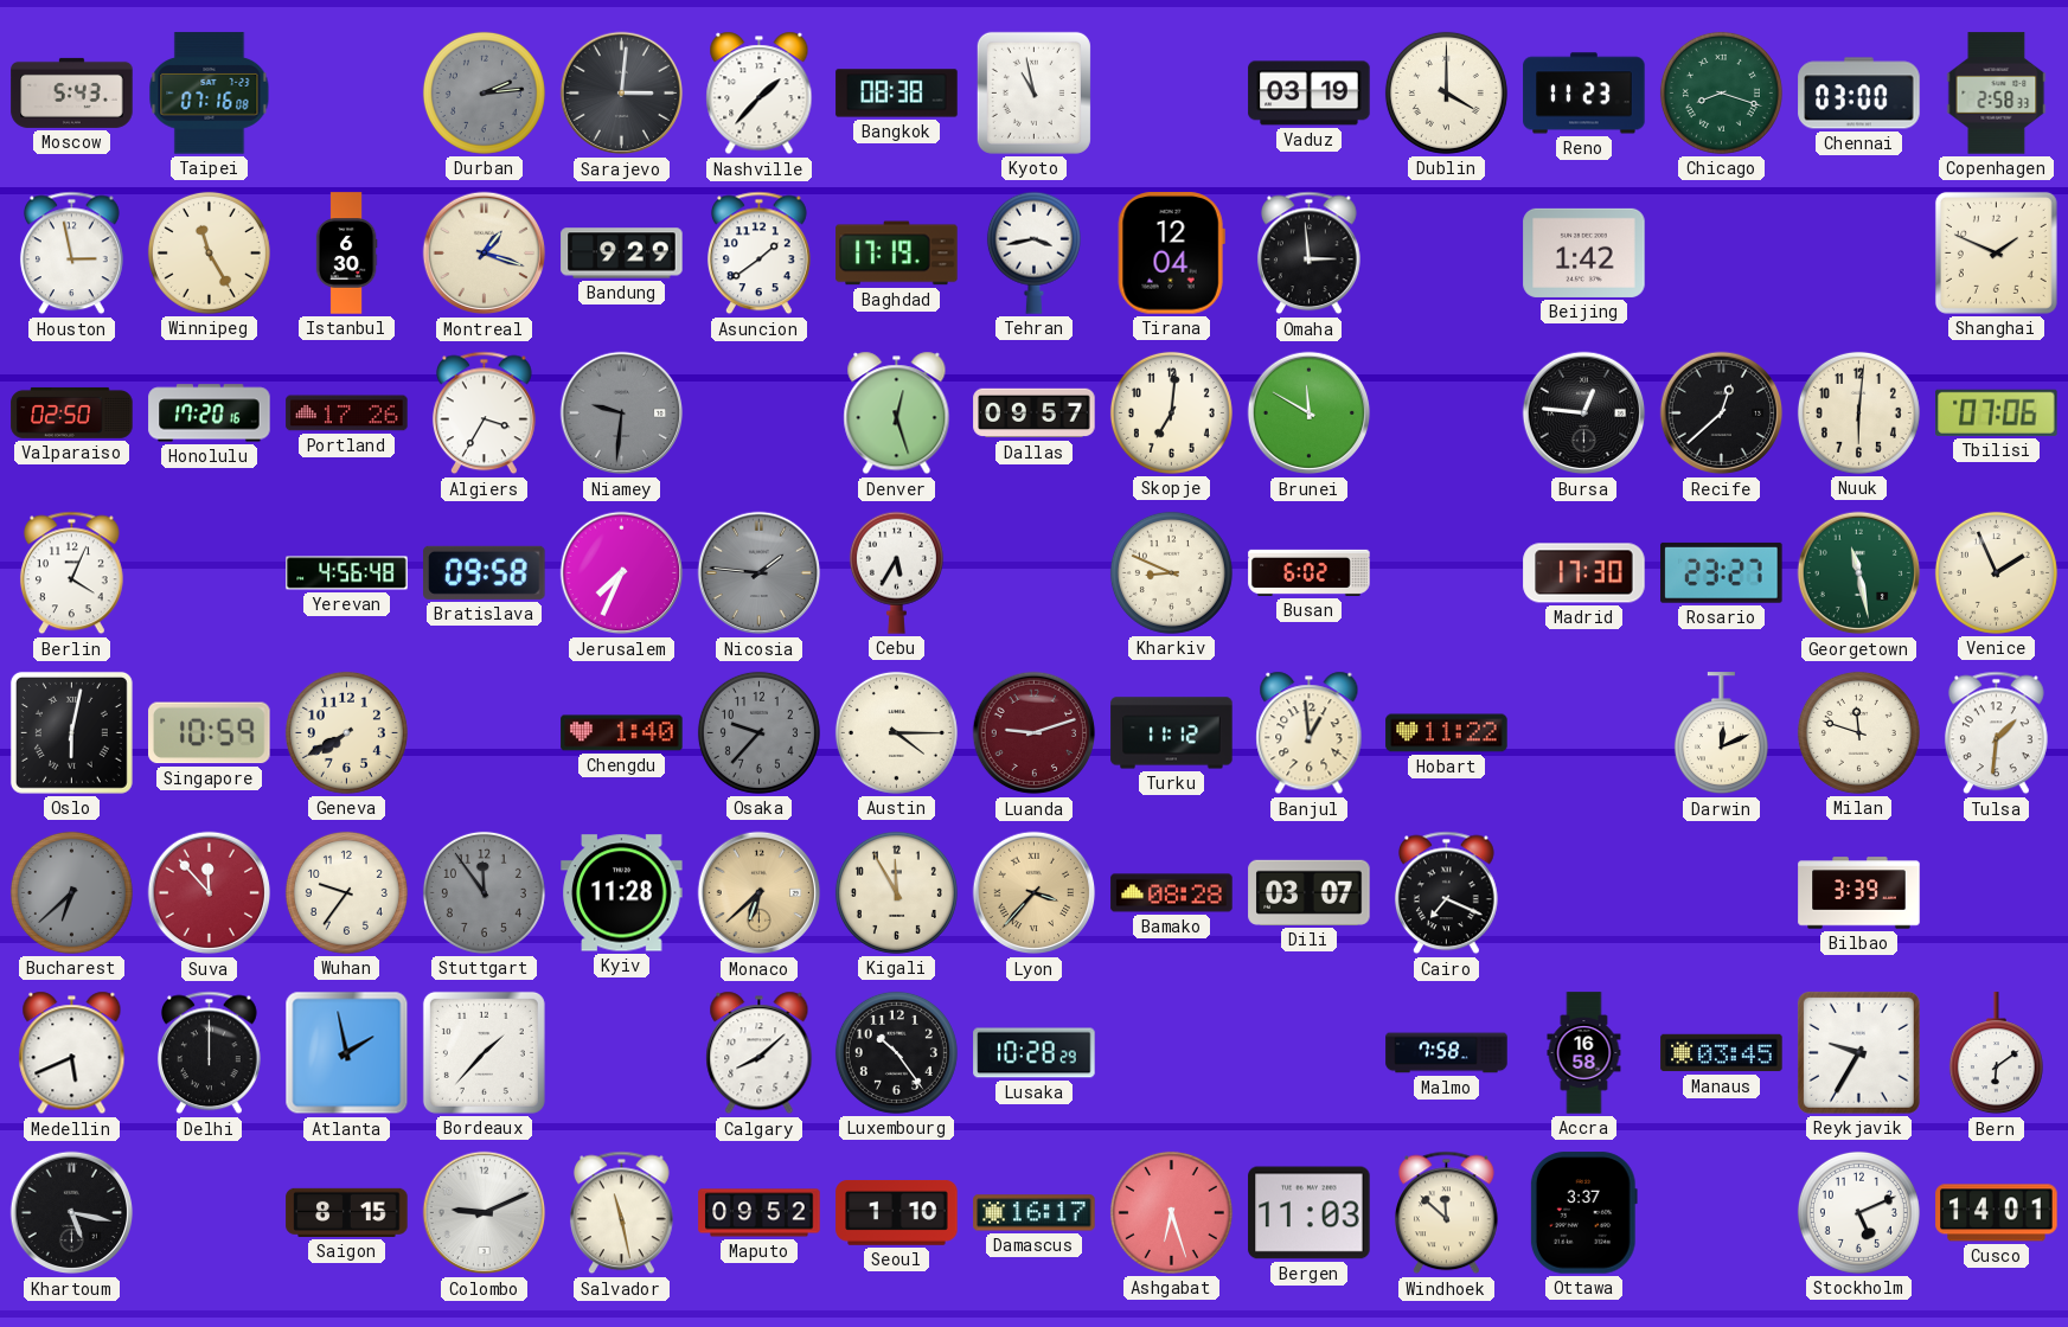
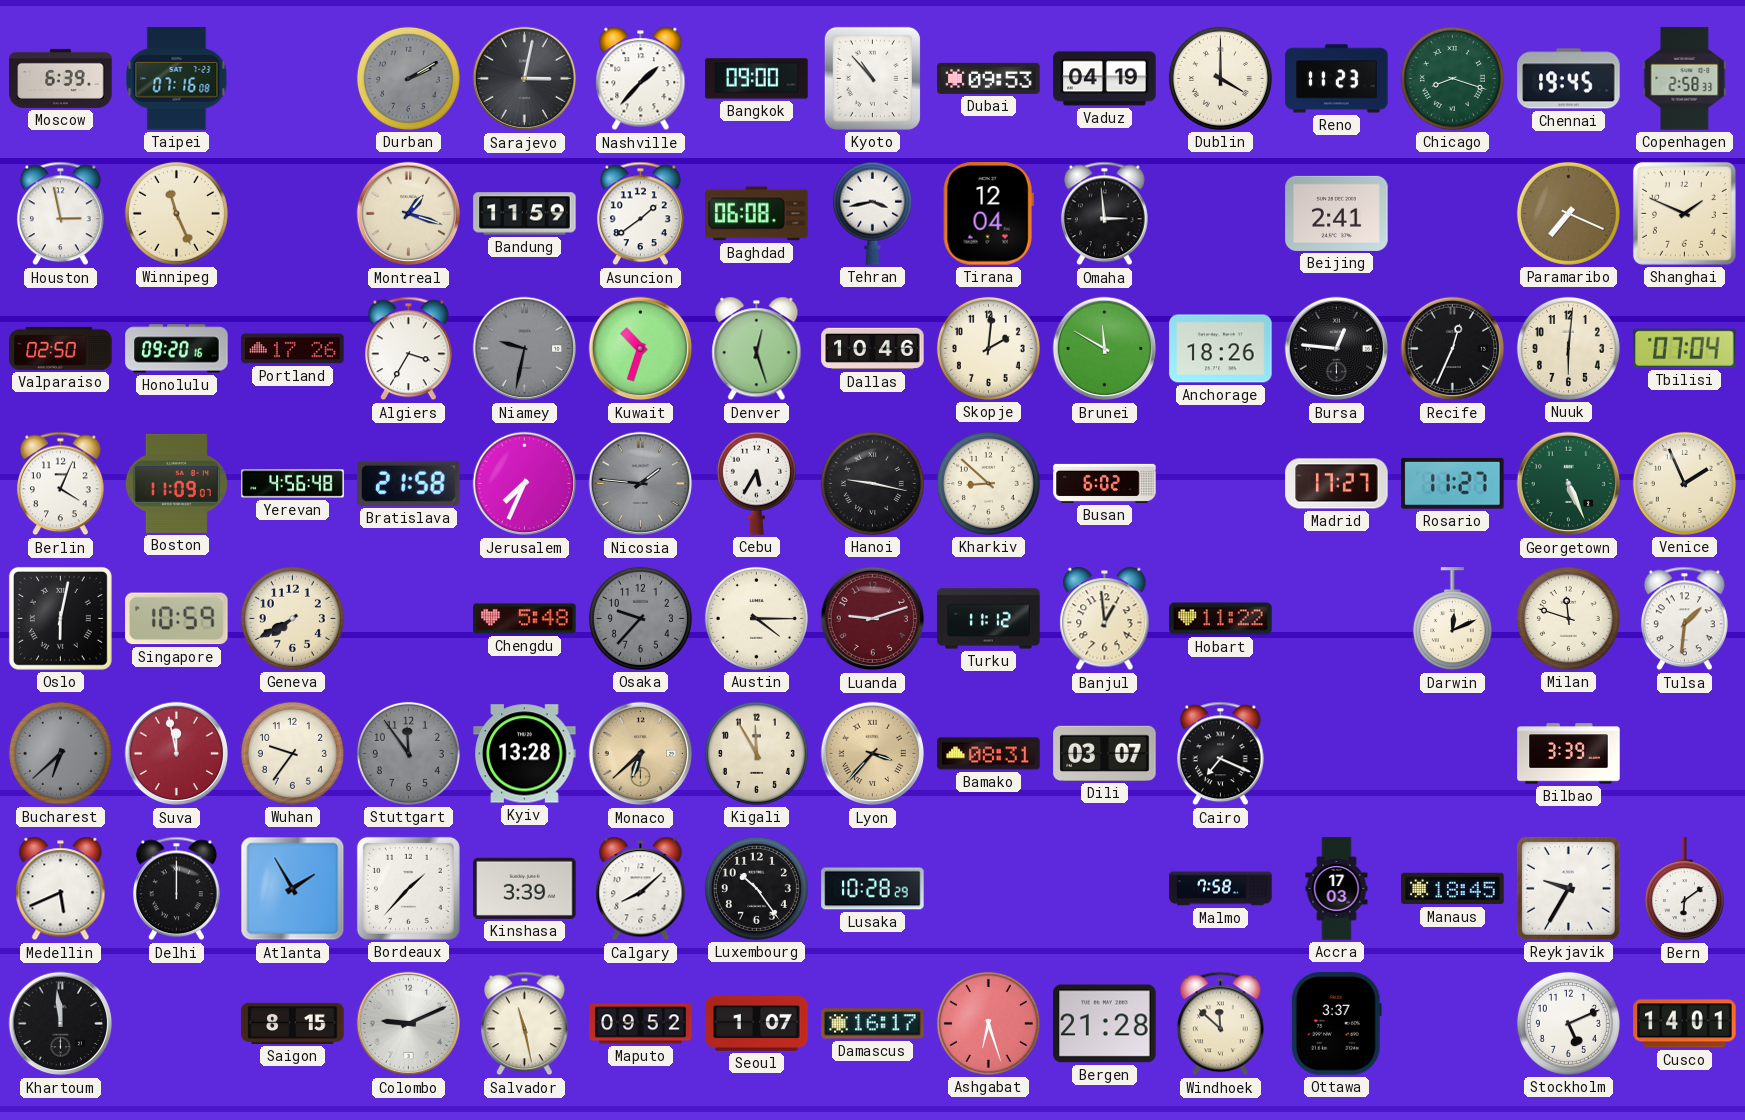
Moscow: 5:43 -> 6:39
Durban: 2:14 -> 2:10
Sarajevo: 3:01 -> 3:02
Bangkok: 08:38 -> 09:00
Kyoto: 10:58 -> 10:53
Dubai: none -> 09:53
Vaduz: 03:19 -> 04:19
Chennai: 03:00 -> 19:45
Winnipeg: 11:25 -> 11:26
Istanbul: 6:30 -> none
Bandung: 9:29 -> 11:59
Baghdad: 17:19 -> 06:08
Beijing: 1:42 -> 2:41
Paramaribo: none -> 7:19
Honolulu: 17:20 -> 09:20
Niamey: 9:31 -> 9:32
Kuwait: none -> 10:33
Dallas: 09:57 -> 10:46
Skopje: 7:01 -> 2:01
Anchorage: none -> 18:26
Recife: 12:38 -> 12:34
Tbilisi: 07:06 -> 07:04
Boston: none -> 11:09
Bratislava: 09:58 -> 21:58
Hanoi: none -> 9:17
Kharkiv: 8:49 -> 8:52
Madrid: 17:30 -> 17:27
Rosario: 23:27 -> 11:27
Georgetown: 11:28 -> 5:26
Chengdu: 1:40 -> 5:48
Suva: 11:53 -> 11:58
Kyiv: 11:28 -> 13:28
Bamako: 08:28 -> 08:31
Atlanta: 1:58 -> 1:55
Kinshasa: none -> 3:39
Accra: 16:58 -> 17:03
Manaus: 03:45 -> 18:45
Khartoum: 5:17 -> 11:59
Seoul: 1:10 -> 1:07
Bergen: 11:03 -> 21:28
